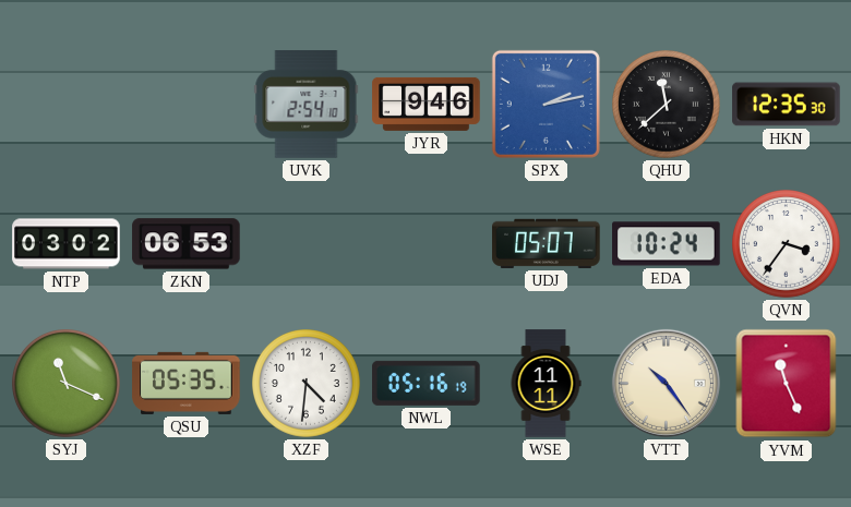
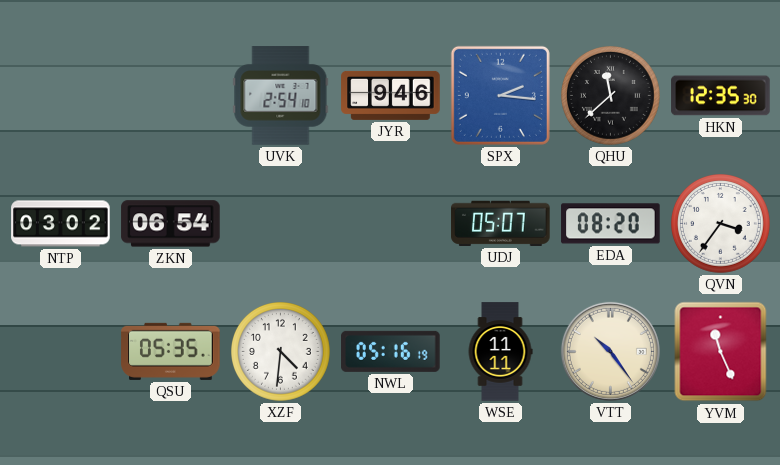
SPX: 2:13 -> 2:16
ZKN: 06:53 -> 06:54
EDA: 10:24 -> 08:20
SYJ: 11:19 -> none
